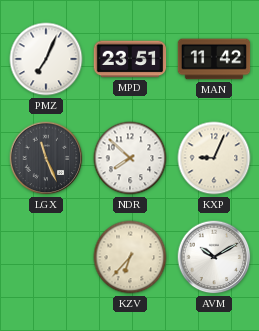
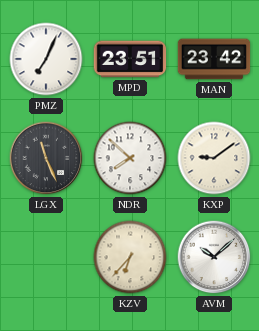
MAN: 11:42 -> 23:42
KXP: 9:04 -> 9:09
AVM: 10:10 -> 10:08
